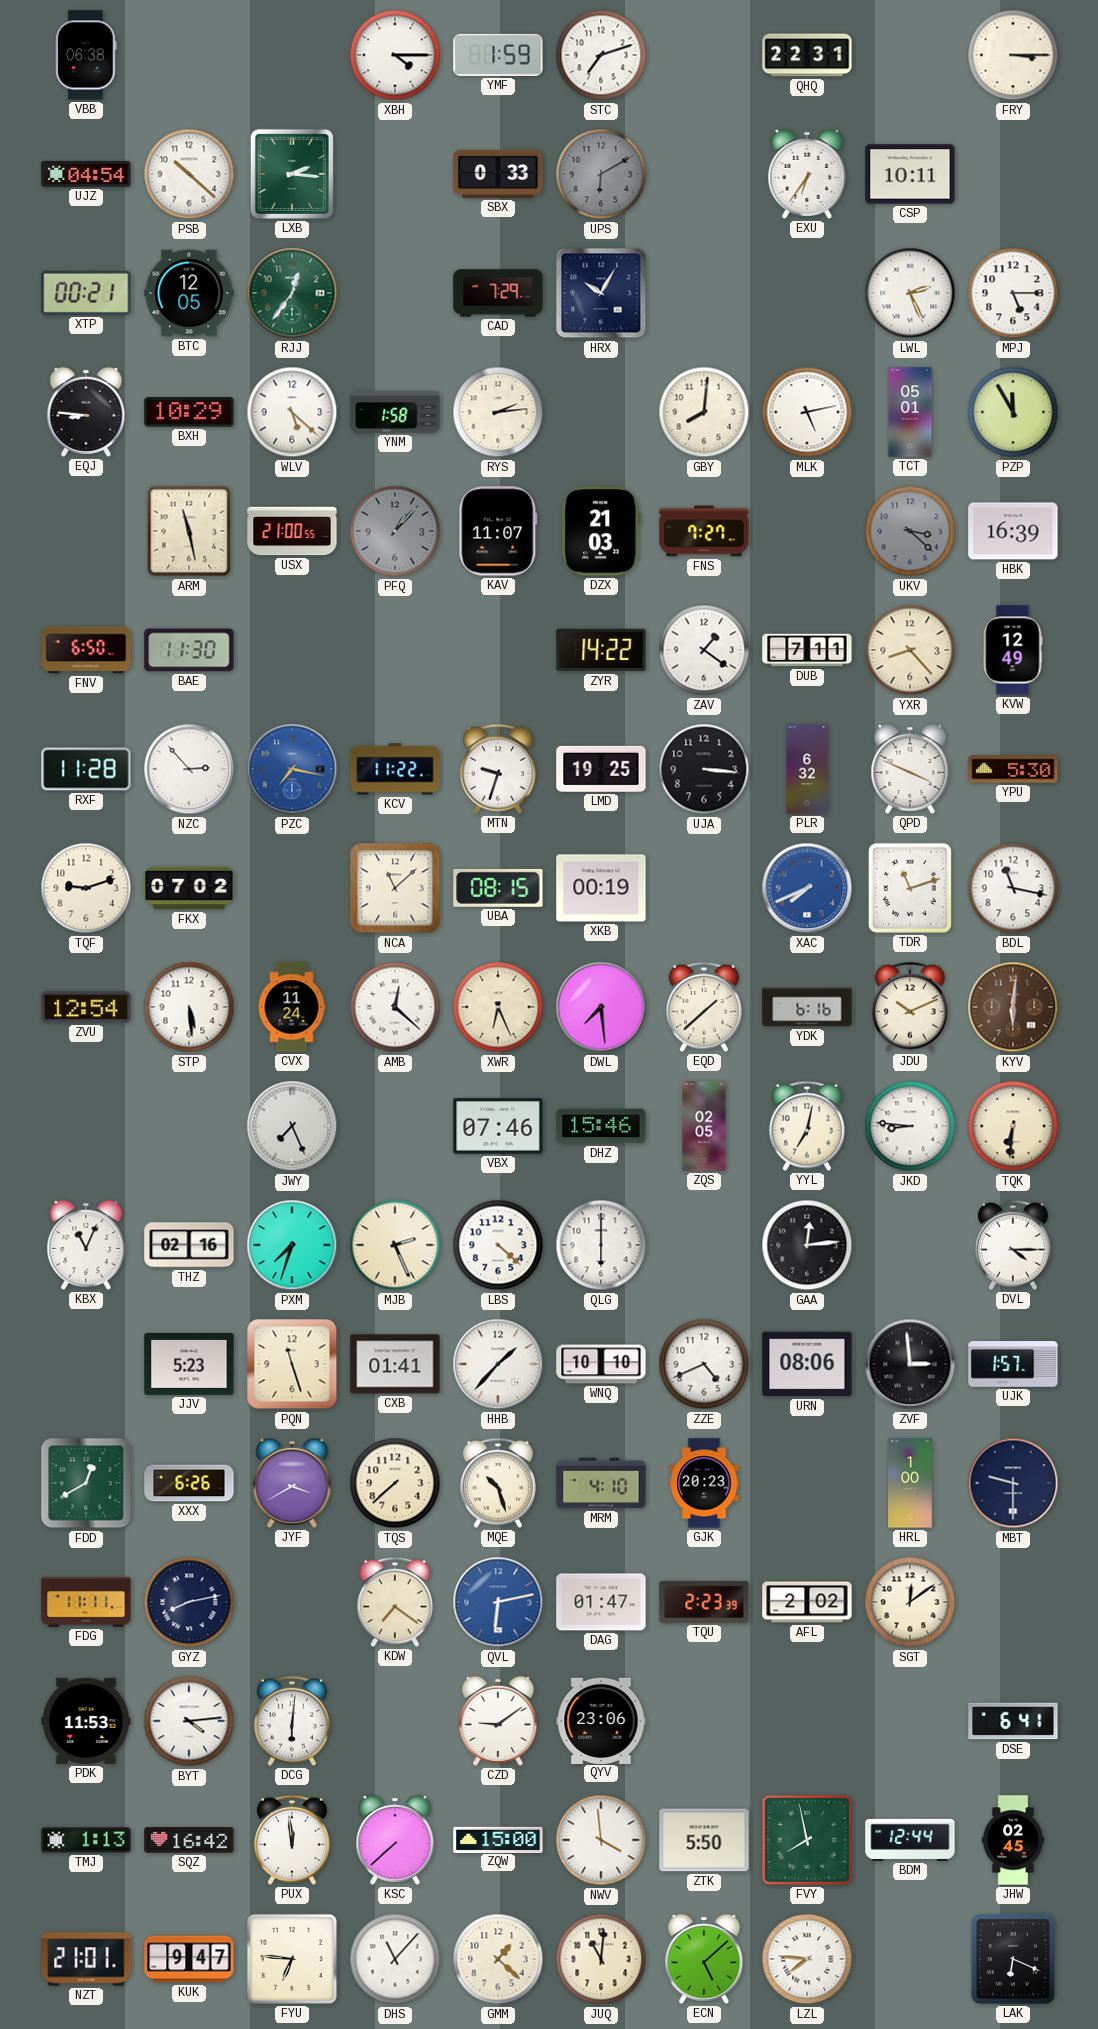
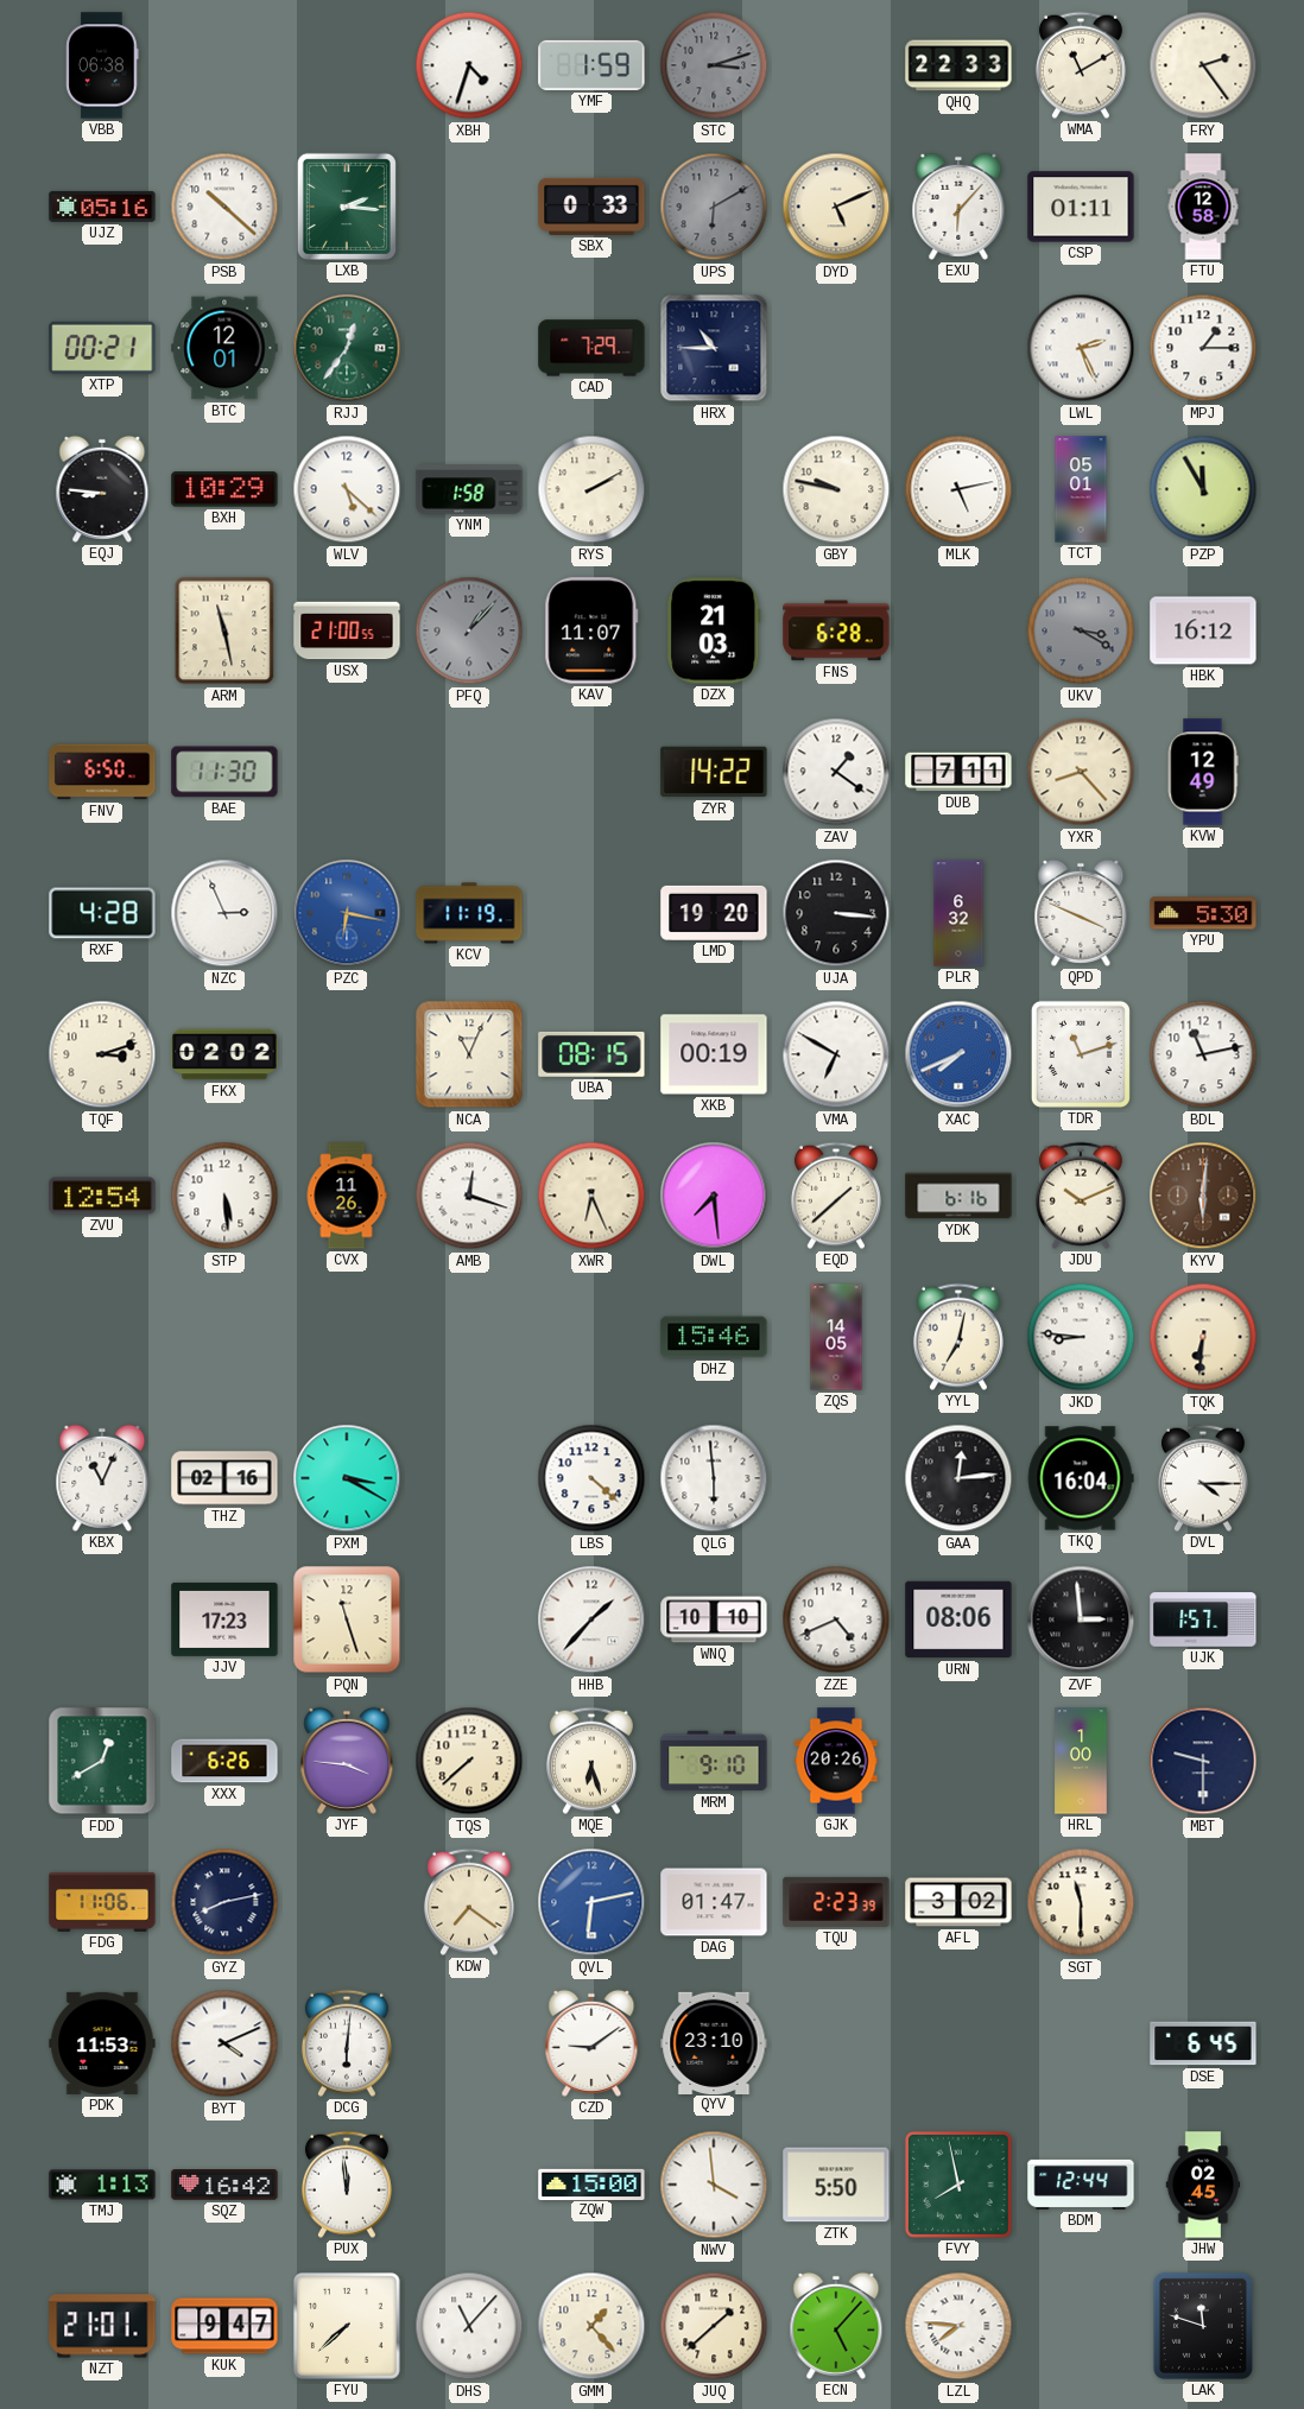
XBH: 4:15 -> 4:33
STC: 7:12 -> 3:12
STC dial: white -> grey
QHQ: 22:31 -> 22:33
WMA: none -> 11:10
FRY: 3:15 -> 2:24
UJZ: 04:54 -> 05:16
DYD: none -> 5:11
EXU: 6:36 -> 6:07
CSP: 10:11 -> 01:11
FTU: none -> 12:58
BTC: 12:05 -> 12:01
HRX: 10:05 -> 10:45
MPJ: 5:15 -> 1:15
RYS: 2:14 -> 2:10
GBY: 8:01 -> 9:47
FNS: 7:27 -> 6:28
UKV: 3:22 -> 3:20
HBK: 16:39 -> 16:12
RXF: 11:28 -> 4:28
NZC: 2:53 -> 2:56
PZC: 7:17 -> 6:17
KCV: 11:22 -> 11:19
MTN: 9:33 -> none
LMD: 19:25 -> 19:20
TQF: 9:12 -> 3:12
FKX: 07:02 -> 02:02
NCA: 11:08 -> 11:04
VMA: none -> 6:50
BDL: 11:17 -> 11:13
CVX: 11:24 -> 11:26
AMB: 12:22 -> 12:18
JWY: 7:26 -> none
VBX: 07:46 -> none
ZQS: 02:05 -> 14:05
PXM: 7:33 -> 3:20
MJB: 2:26 -> none
QLG: 6:00 -> 5:59
TKQ: none -> 16:04
JJV: 5:23 -> 17:23
CXB: 01:41 -> none
JYF: 3:40 -> 3:46
MQE: 10:27 -> 6:27
MRM: 4:10 -> 9:10
GJK: 20:23 -> 20:26
FDG: 11:11 -> 11:06
AFL: 2:02 -> 3:02
SGT: 12:09 -> 11:30
BYT: 4:14 -> 4:11
QYV: 23:06 -> 23:10
DSE: 6:41 -> 6:45
KSC: 7:38 -> none
FYU: 6:46 -> 7:38
GMM: 1:22 -> 1:23
JUQ: 11:01 -> 1:38
ECN: 5:08 -> 5:07
LAK: 6:19 -> 11:48
